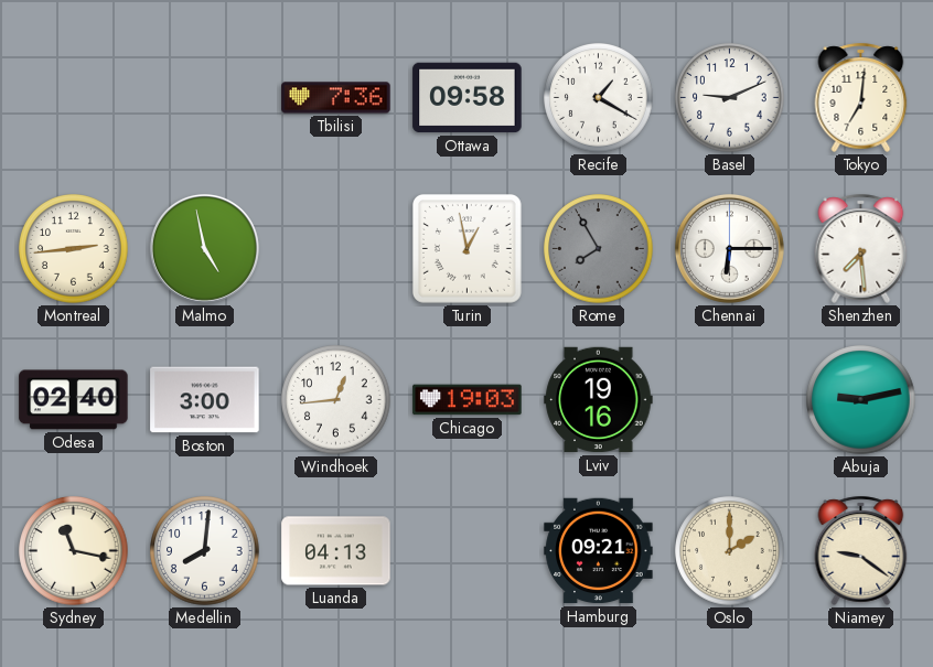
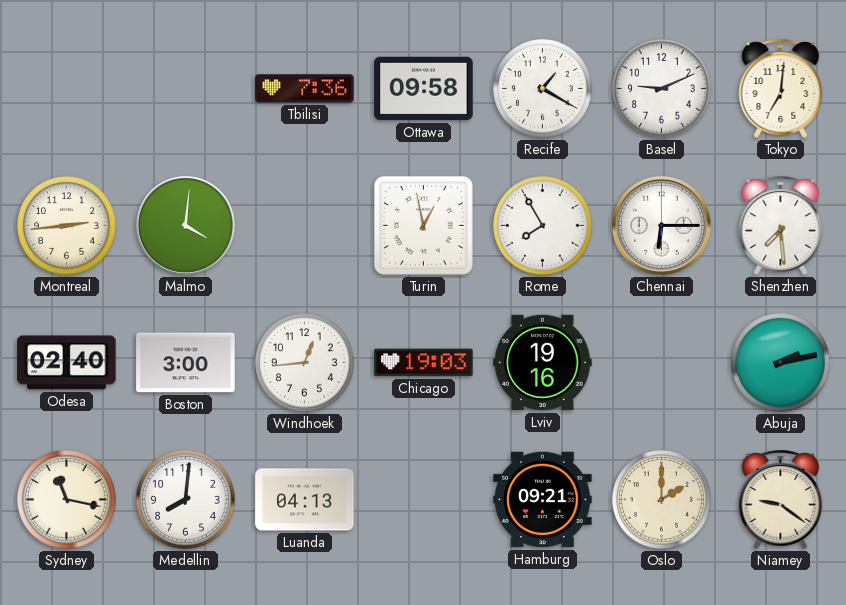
Malmo: 4:58 -> 4:01
Rome dial: grey -> white
Abuja: 9:13 -> 2:13
